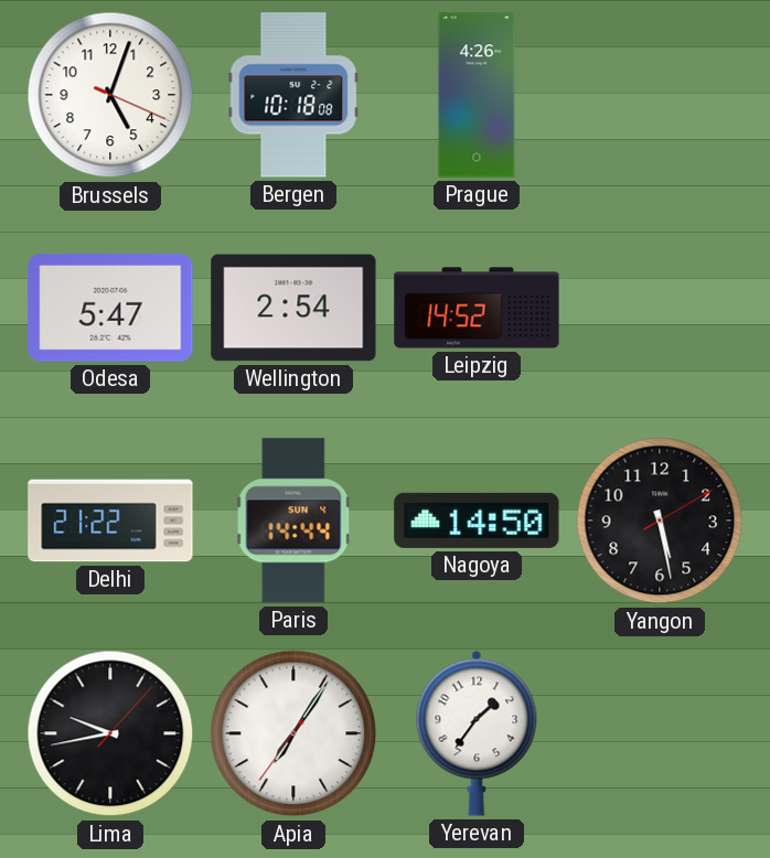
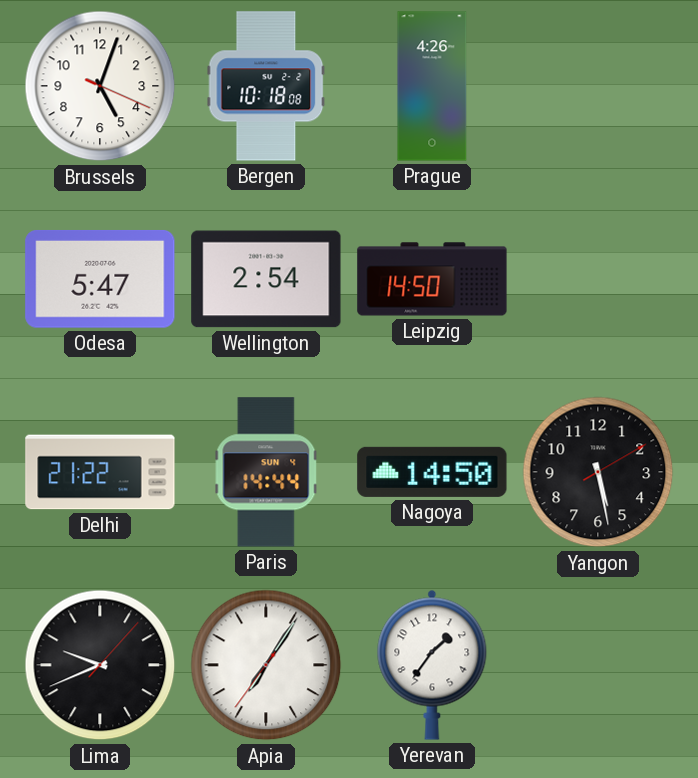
Leipzig: 14:52 -> 14:50
Lima: 9:43 -> 9:41
